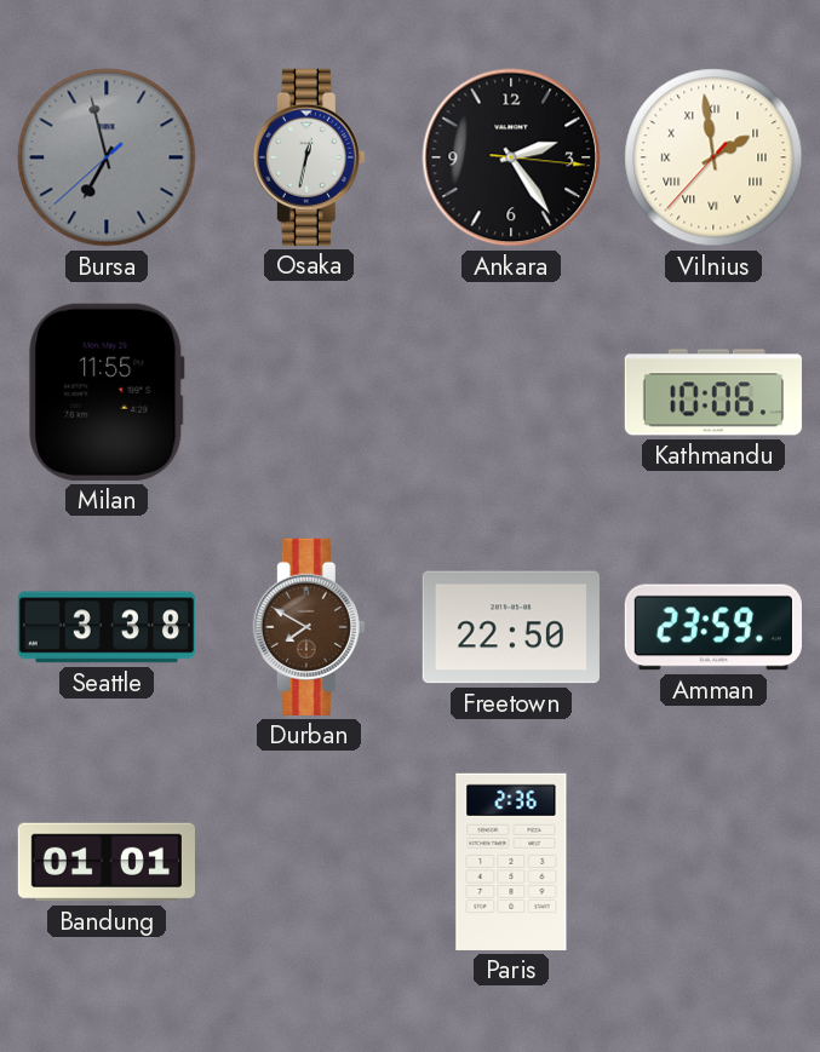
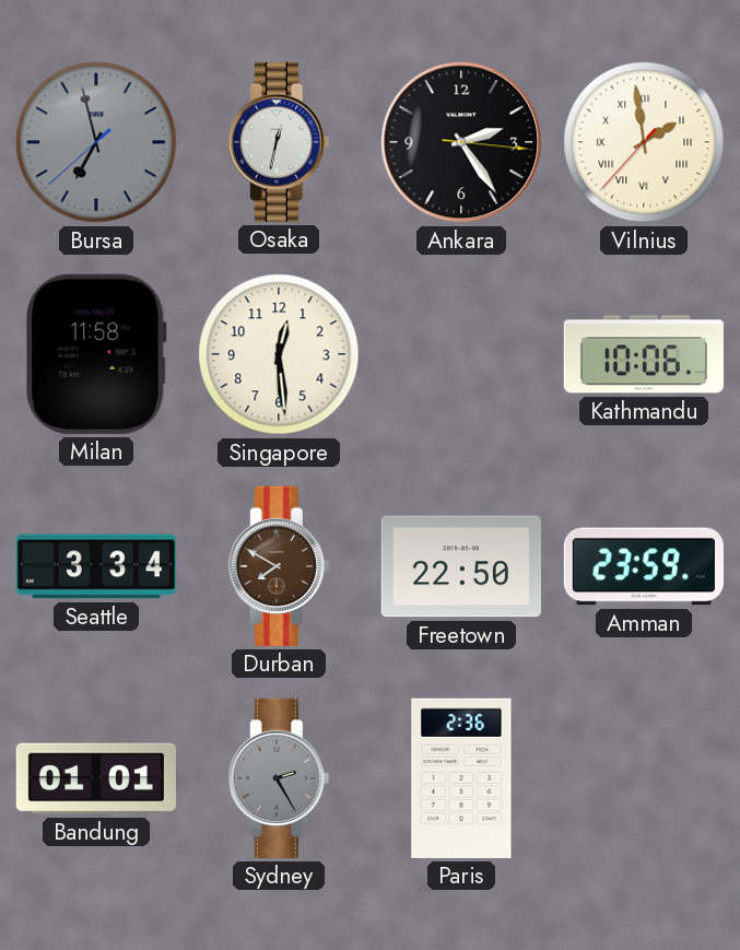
Milan: 11:55 -> 11:58
Singapore: none -> 12:29
Seattle: 3:38 -> 3:34
Sydney: none -> 2:25
